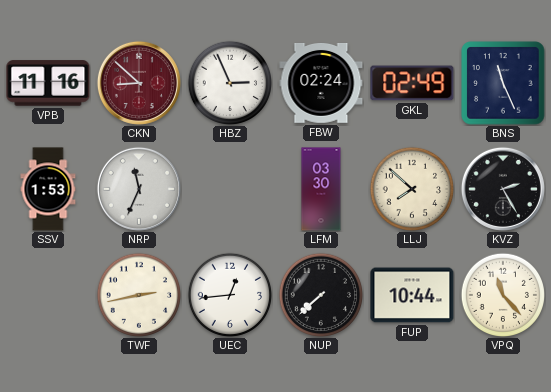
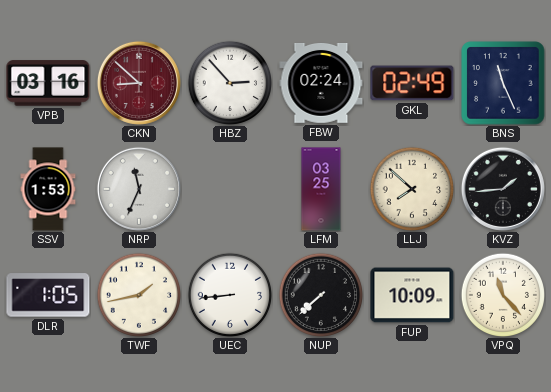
VPB: 11:16 -> 03:16
HBZ: 2:56 -> 2:53
LFM: 03:30 -> 03:25
KVZ: 2:25 -> 1:44
DLR: none -> 1:05
TWF: 2:43 -> 1:43
UEC: 12:44 -> 8:44
FUP: 10:44 -> 10:09
